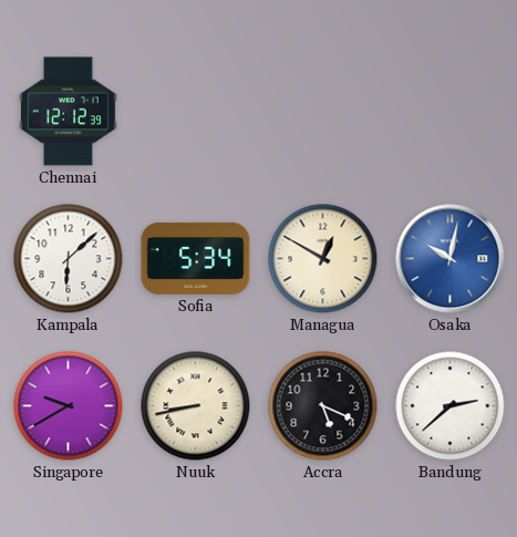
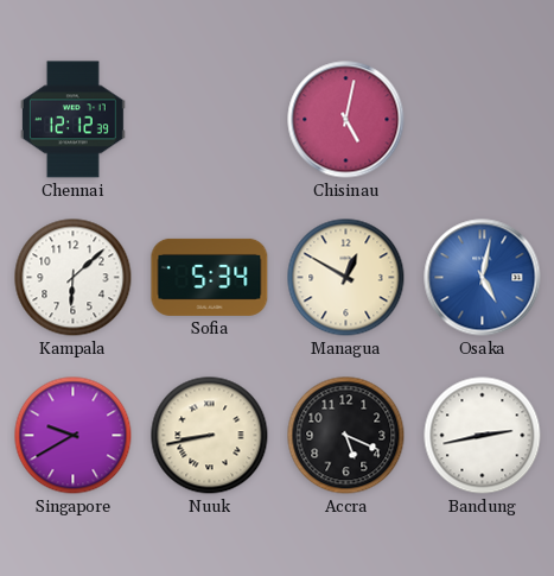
Chisinau: none -> 5:02
Osaka: 10:02 -> 5:02
Bandung: 2:38 -> 2:43
